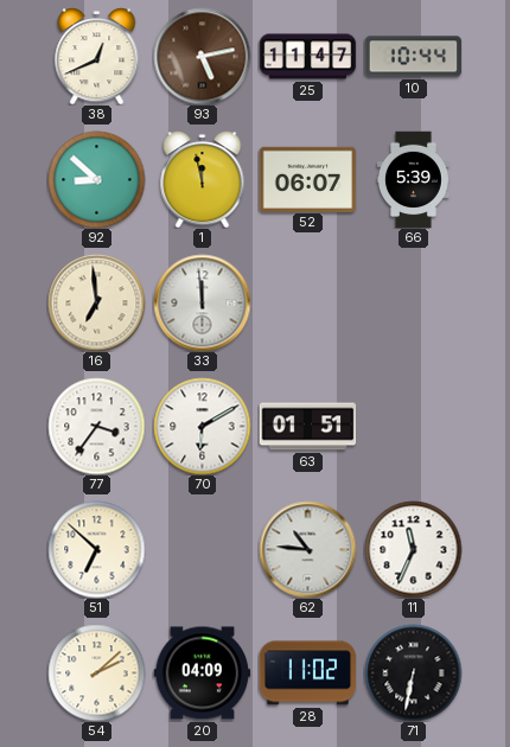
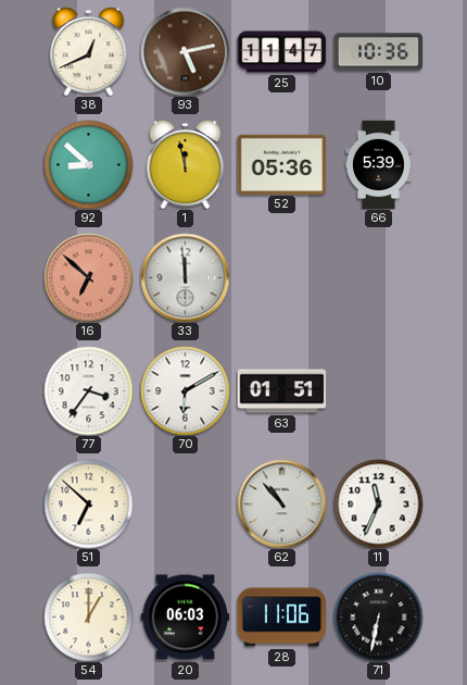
10: 10:44 -> 10:36
52: 06:07 -> 05:36
16: 6:59 -> 6:52
16 dial: cream -> salmon
62: 10:46 -> 10:53
54: 2:08 -> 1:00
20: 04:09 -> 06:03
28: 11:02 -> 11:06
